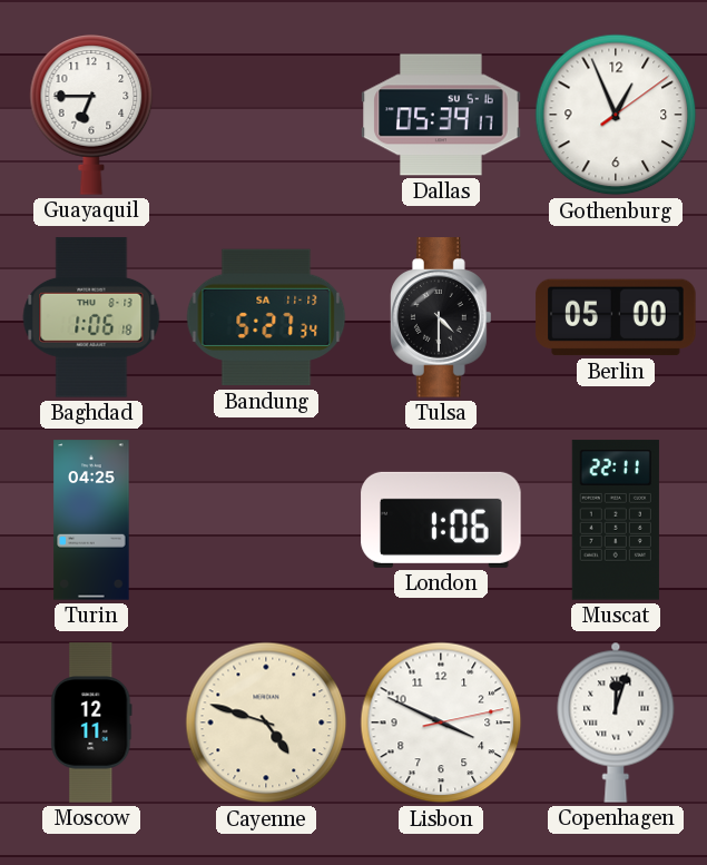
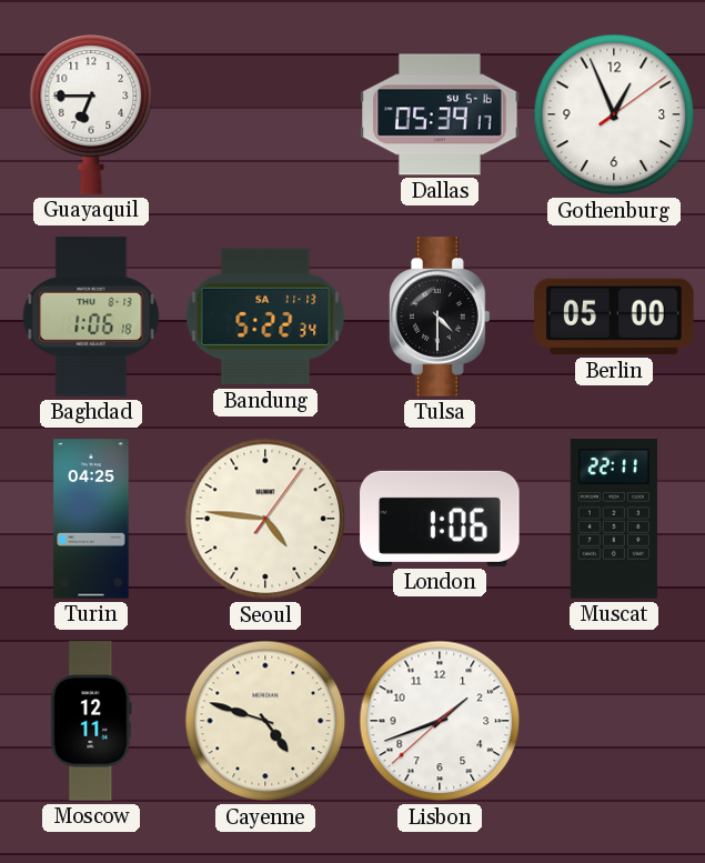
Bandung: 5:27 -> 5:22
Seoul: none -> 4:46
Lisbon: 3:49 -> 1:41
Copenhagen: 12:03 -> none
